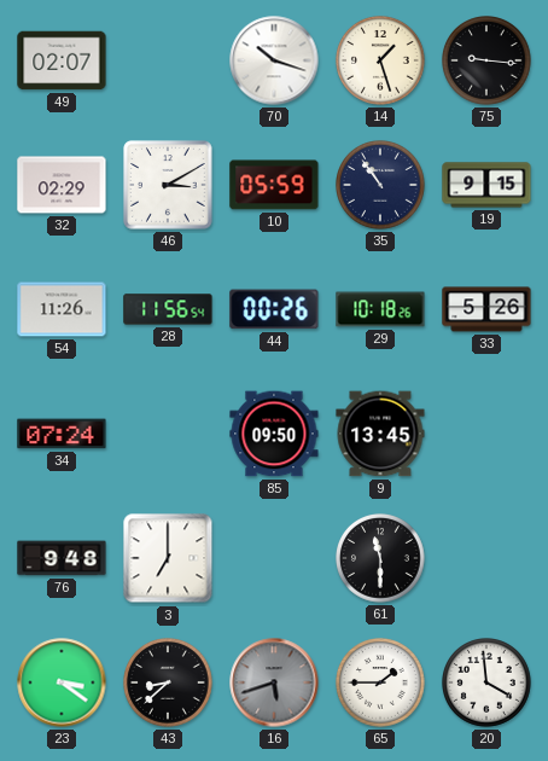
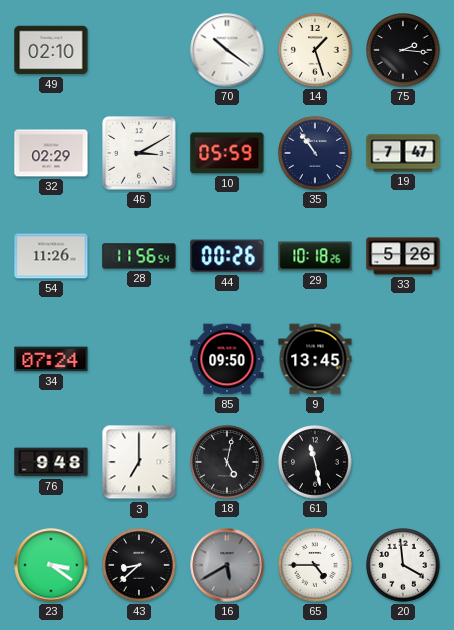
49: 02:07 -> 02:10
70: 10:18 -> 10:21
75: 9:16 -> 2:16
19: 9:15 -> 7:47
18: none -> 5:02
61: 11:30 -> 11:28
16: 5:42 -> 5:40
65: 1:45 -> 4:45
